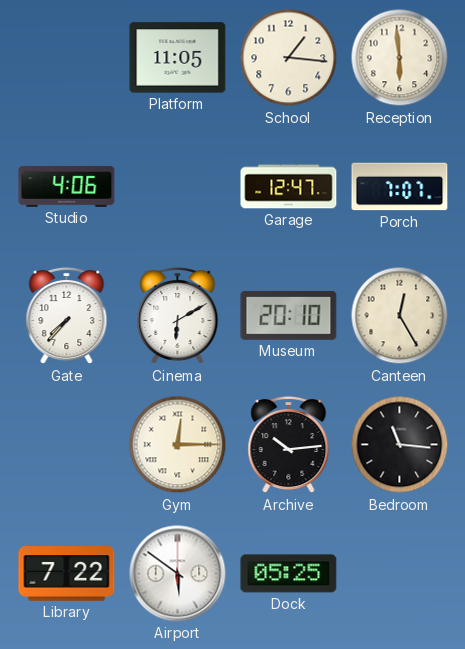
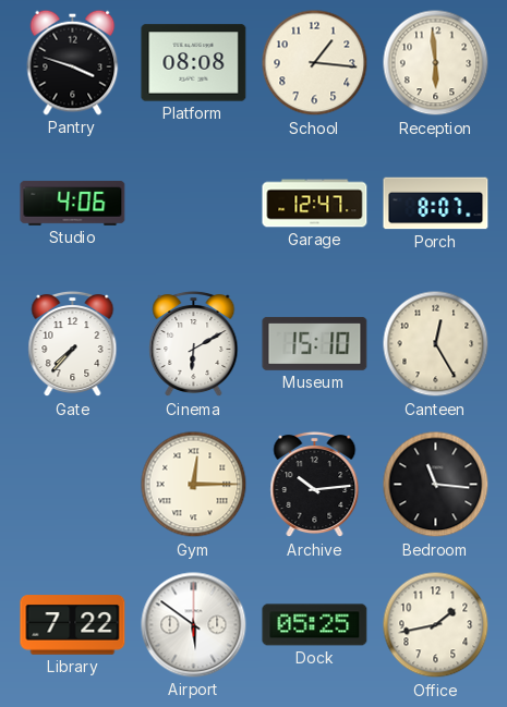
Pantry: none -> 3:48
Platform: 11:05 -> 08:08
Porch: 7:07 -> 8:07
Museum: 20:10 -> 15:10
Office: none -> 1:43
